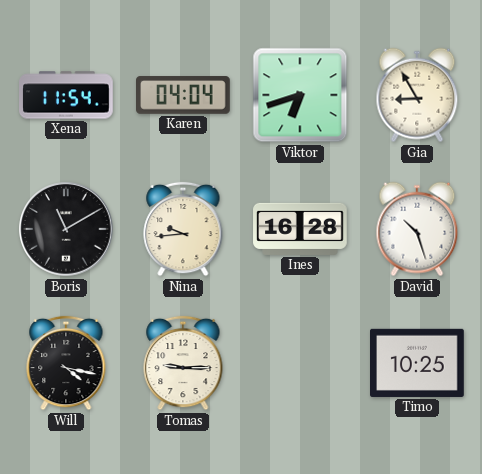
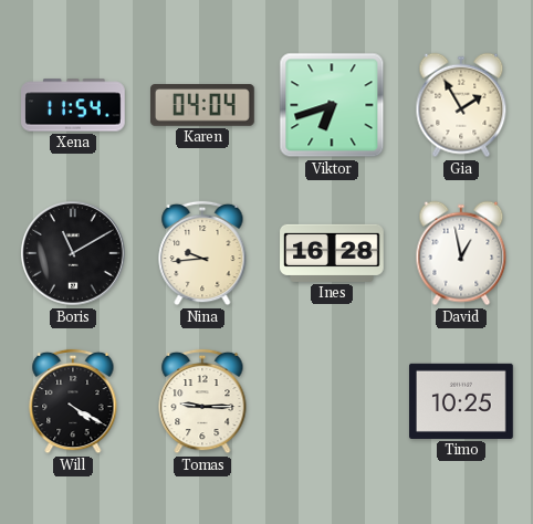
Gia: 8:55 -> 1:55
David: 10:27 -> 12:58
Will: 4:17 -> 4:20
